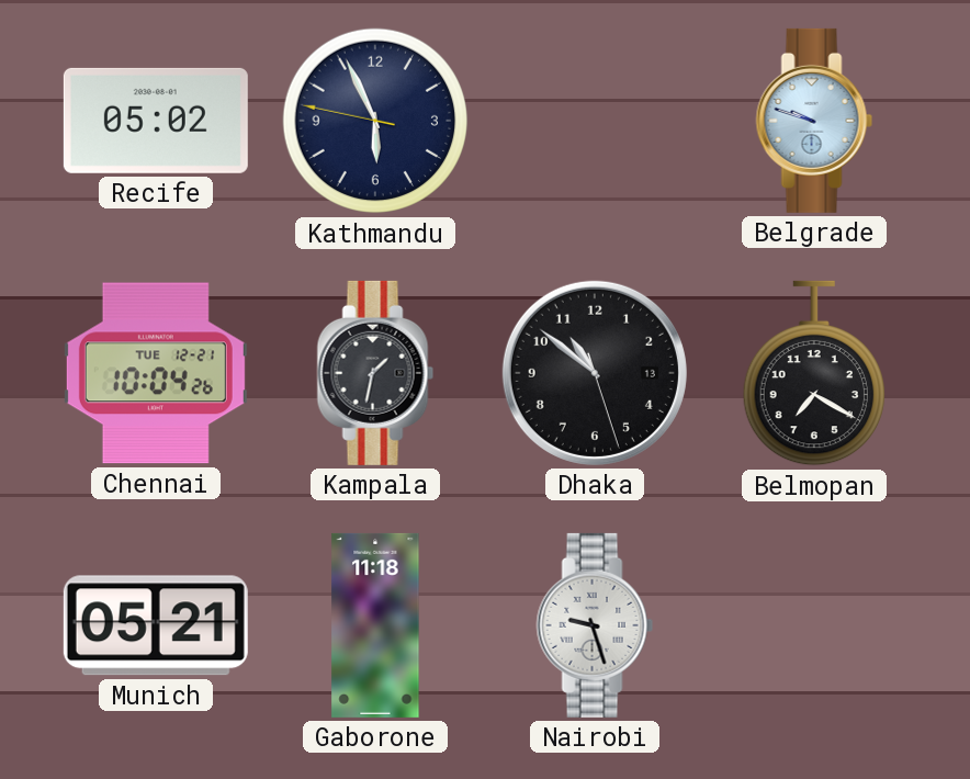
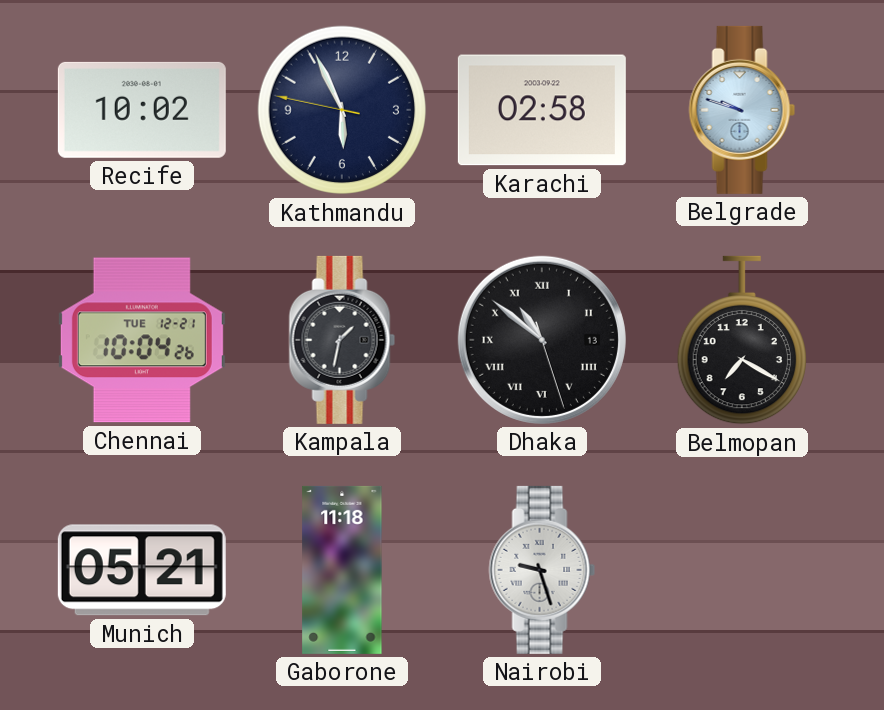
Recife: 05:02 -> 10:02
Karachi: none -> 02:58
Dhaka numerals: Arabic -> Roman
